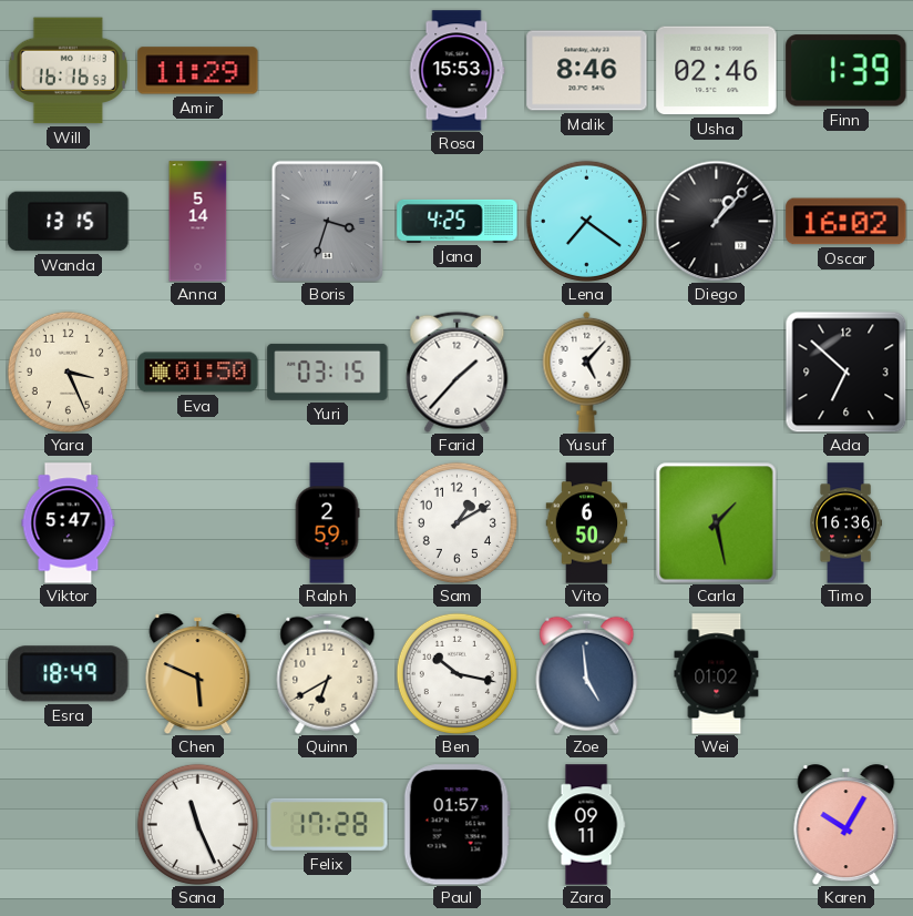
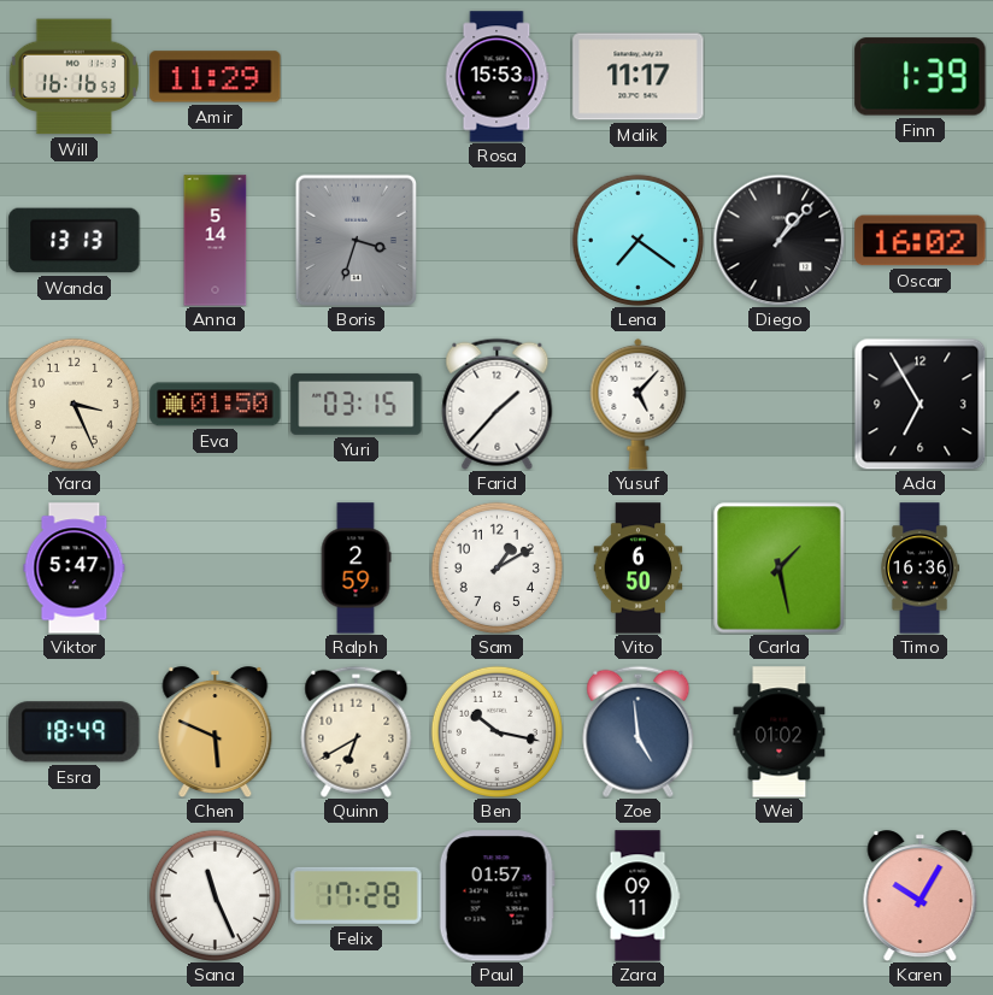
Malik: 8:46 -> 11:17
Usha: 02:46 -> none
Wanda: 13:15 -> 13:13
Jana: 4:25 -> none
Ada: 6:52 -> 6:55
